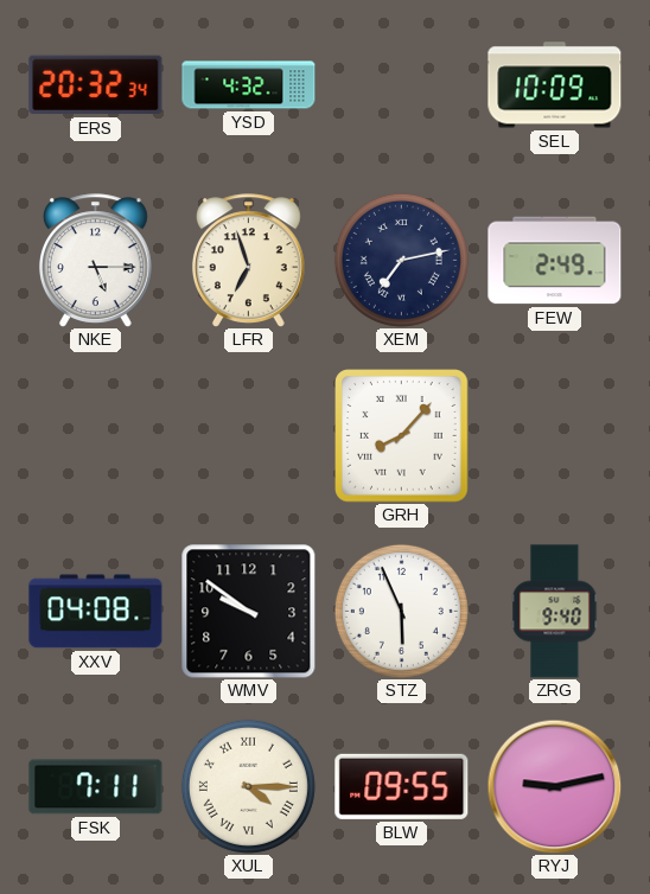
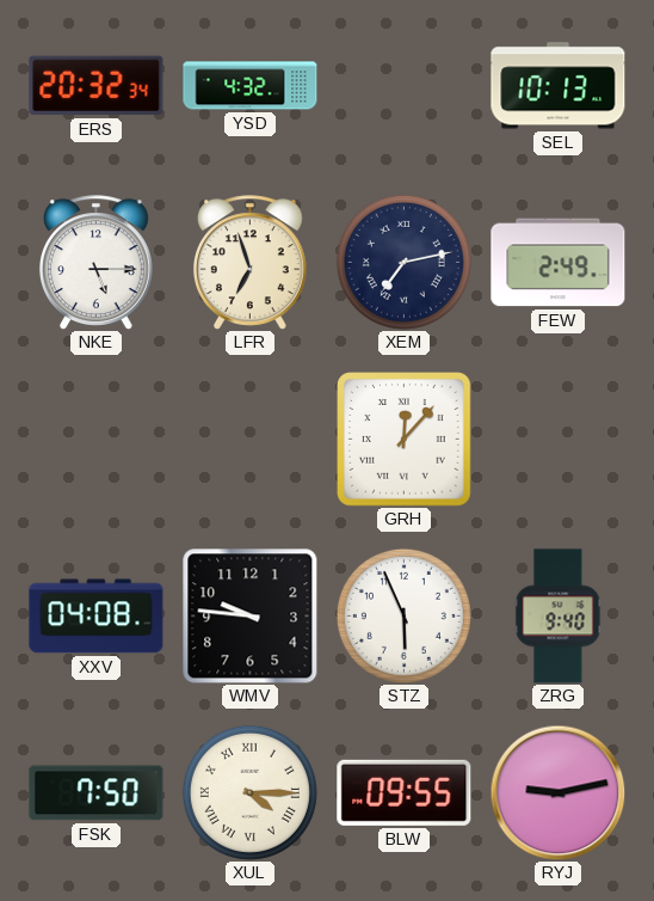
SEL: 10:09 -> 10:13
GRH: 8:07 -> 12:07
WMV: 9:51 -> 9:46
FSK: 7:11 -> 7:50
